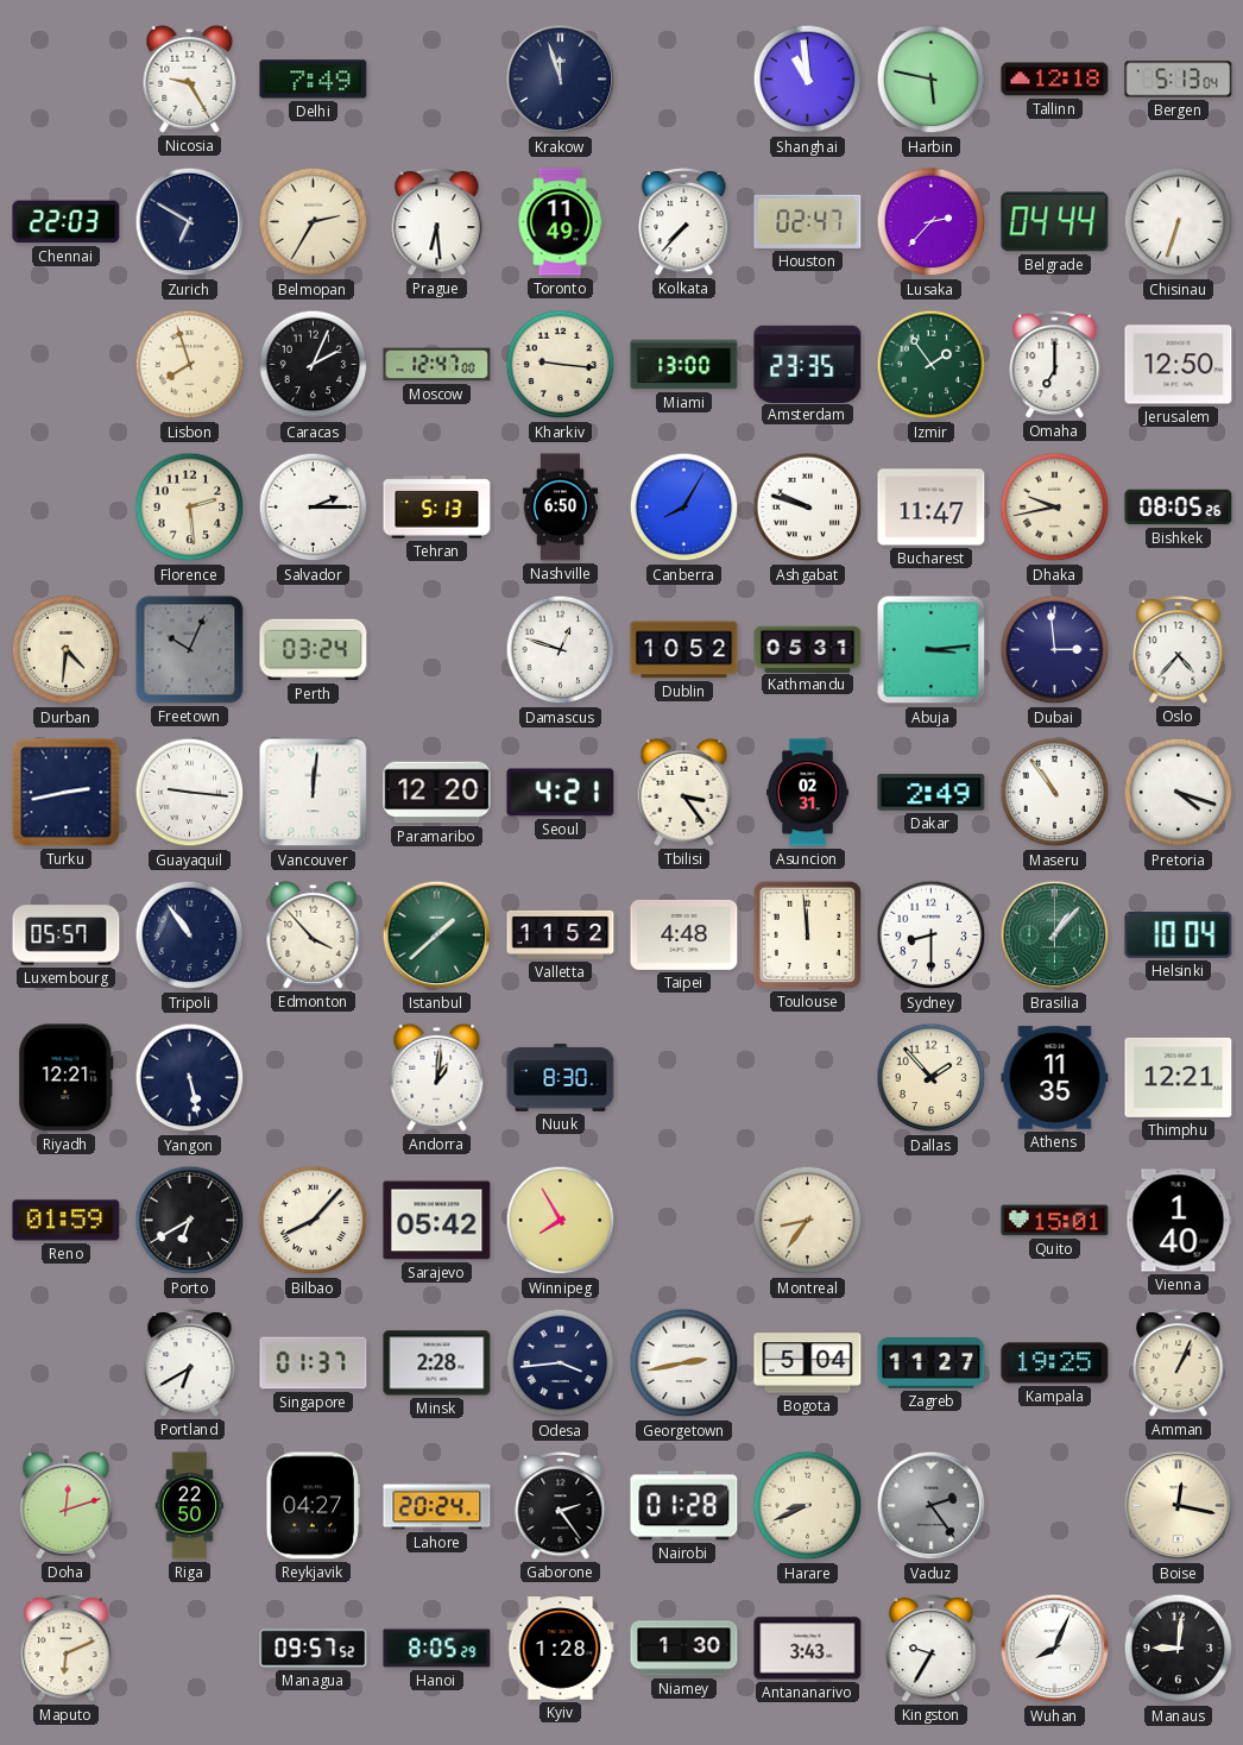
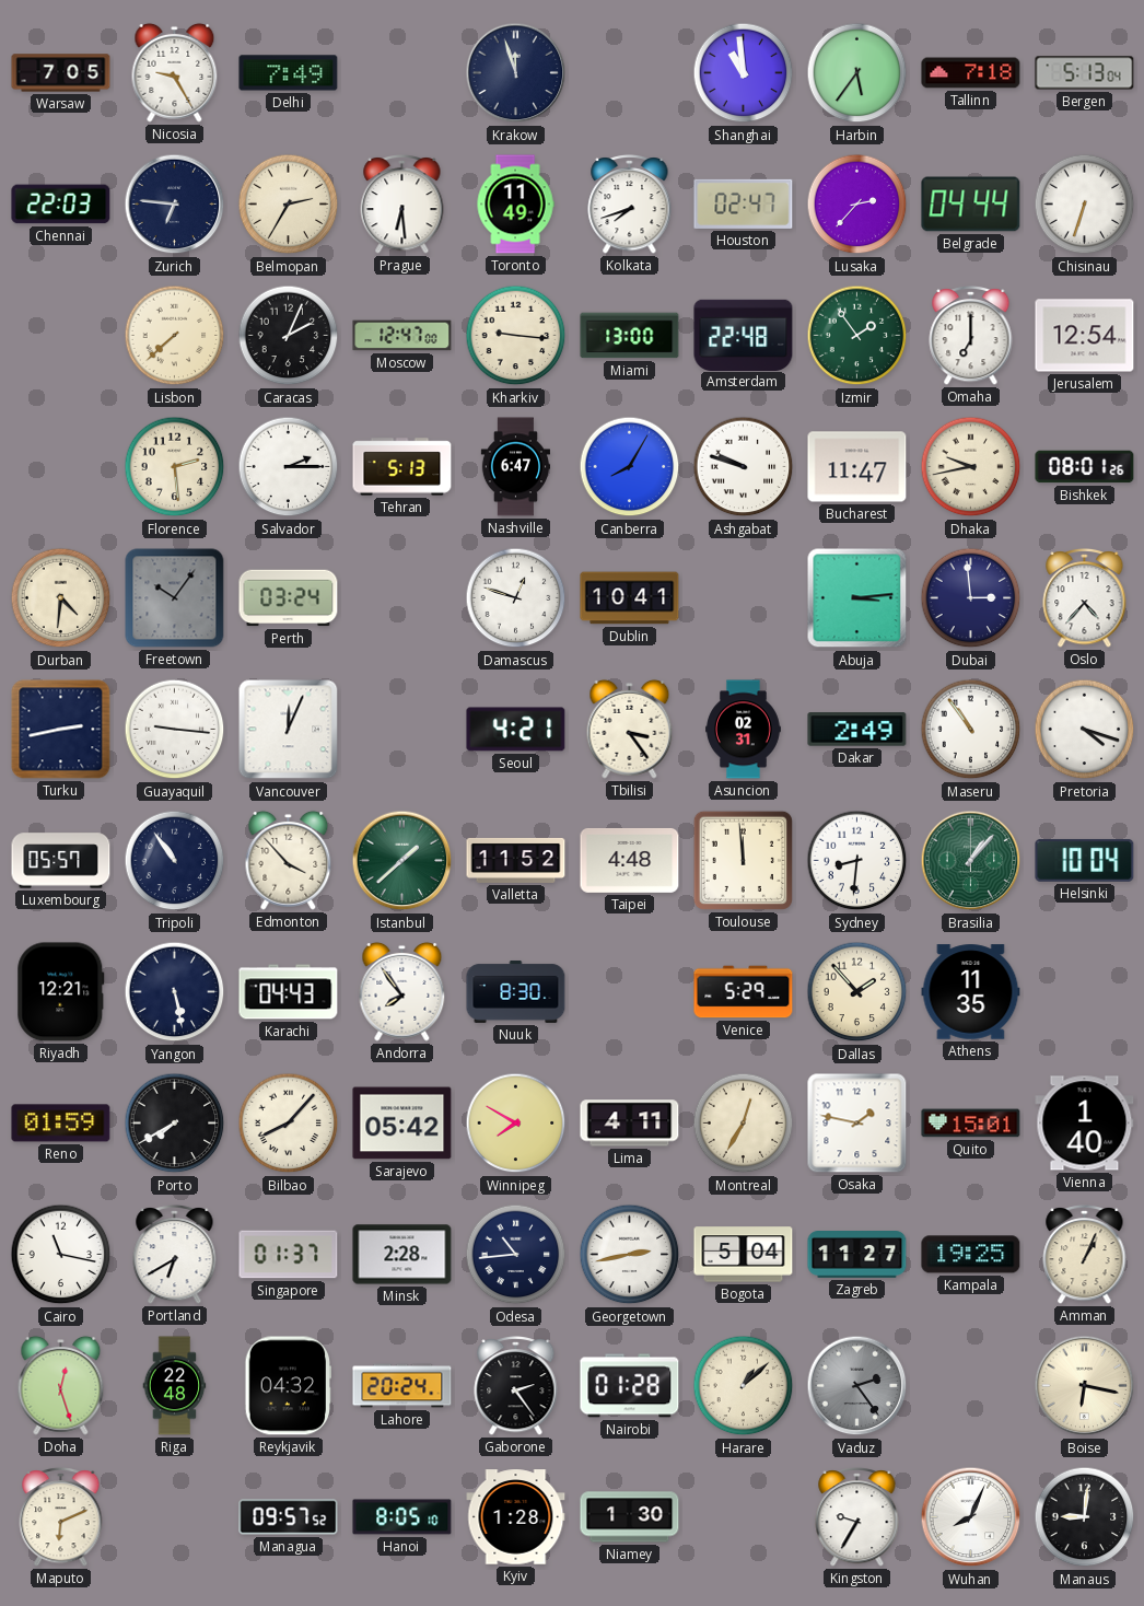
Warsaw: none -> 7:05
Harbin: 5:47 -> 5:36
Tallinn: 12:18 -> 7:18
Zurich: 6:50 -> 6:46
Kolkata: 7:37 -> 7:42
Lisbon: 7:57 -> 7:38
Amsterdam: 23:35 -> 22:48
Jerusalem: 12:50 -> 12:54
Nashville: 6:50 -> 6:47
Bishkek: 08:05 -> 08:01
Freetown: 10:04 -> 10:06
Dublin: 10:52 -> 10:41
Kathmandu: 05:31 -> none
Vancouver: 12:01 -> 12:04
Paramaribo: 12:20 -> none
Sydney: 8:30 -> 8:31
Karachi: none -> 04:43
Andorra: 1:01 -> 7:54
Venice: none -> 5:29
Thimphu: 12:21 -> none
Porto: 6:40 -> 7:40
Winnipeg: 7:55 -> 7:50
Lima: none -> 4:11
Montreal: 8:36 -> 12:35
Osaka: none -> 1:47
Cairo: none -> 11:17
Odesa: 3:44 -> 10:44
Doha: 12:12 -> 12:27
Riga: 22:50 -> 22:48
Reykjavik: 04:27 -> 04:32
Harare: 8:41 -> 1:08
Boise: 12:17 -> 6:17
Hanoi: 8:05:29 -> 8:05:10
Antananarivo: 3:43 -> none
